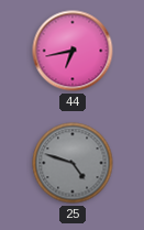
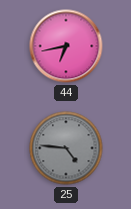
25: 4:48 -> 4:46
